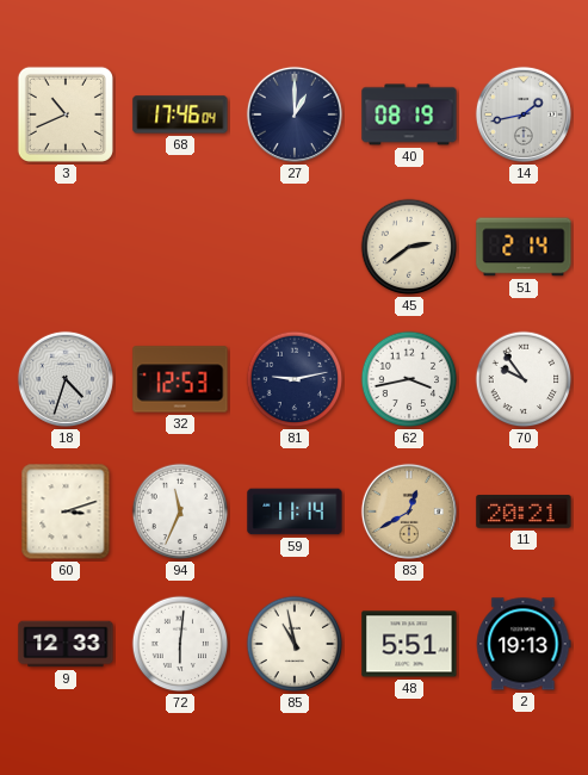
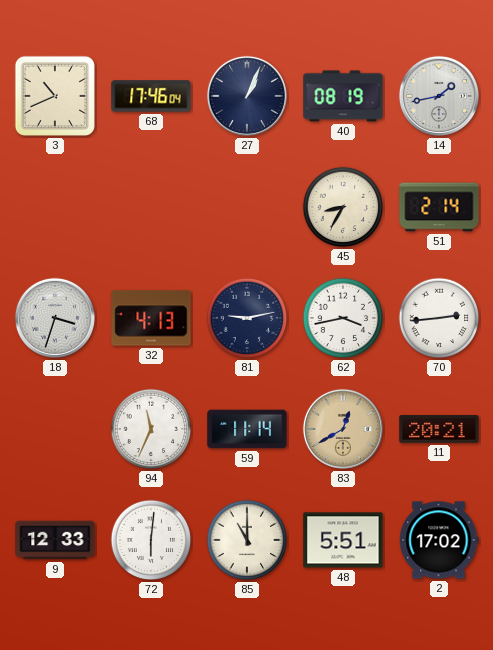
27: 1:00 -> 1:04
45: 2:39 -> 8:35
18: 4:33 -> 3:33
32: 12:53 -> 4:13
70: 9:54 -> 2:44
60: 3:12 -> none
85: 10:58 -> 11:00
2: 19:13 -> 17:02
